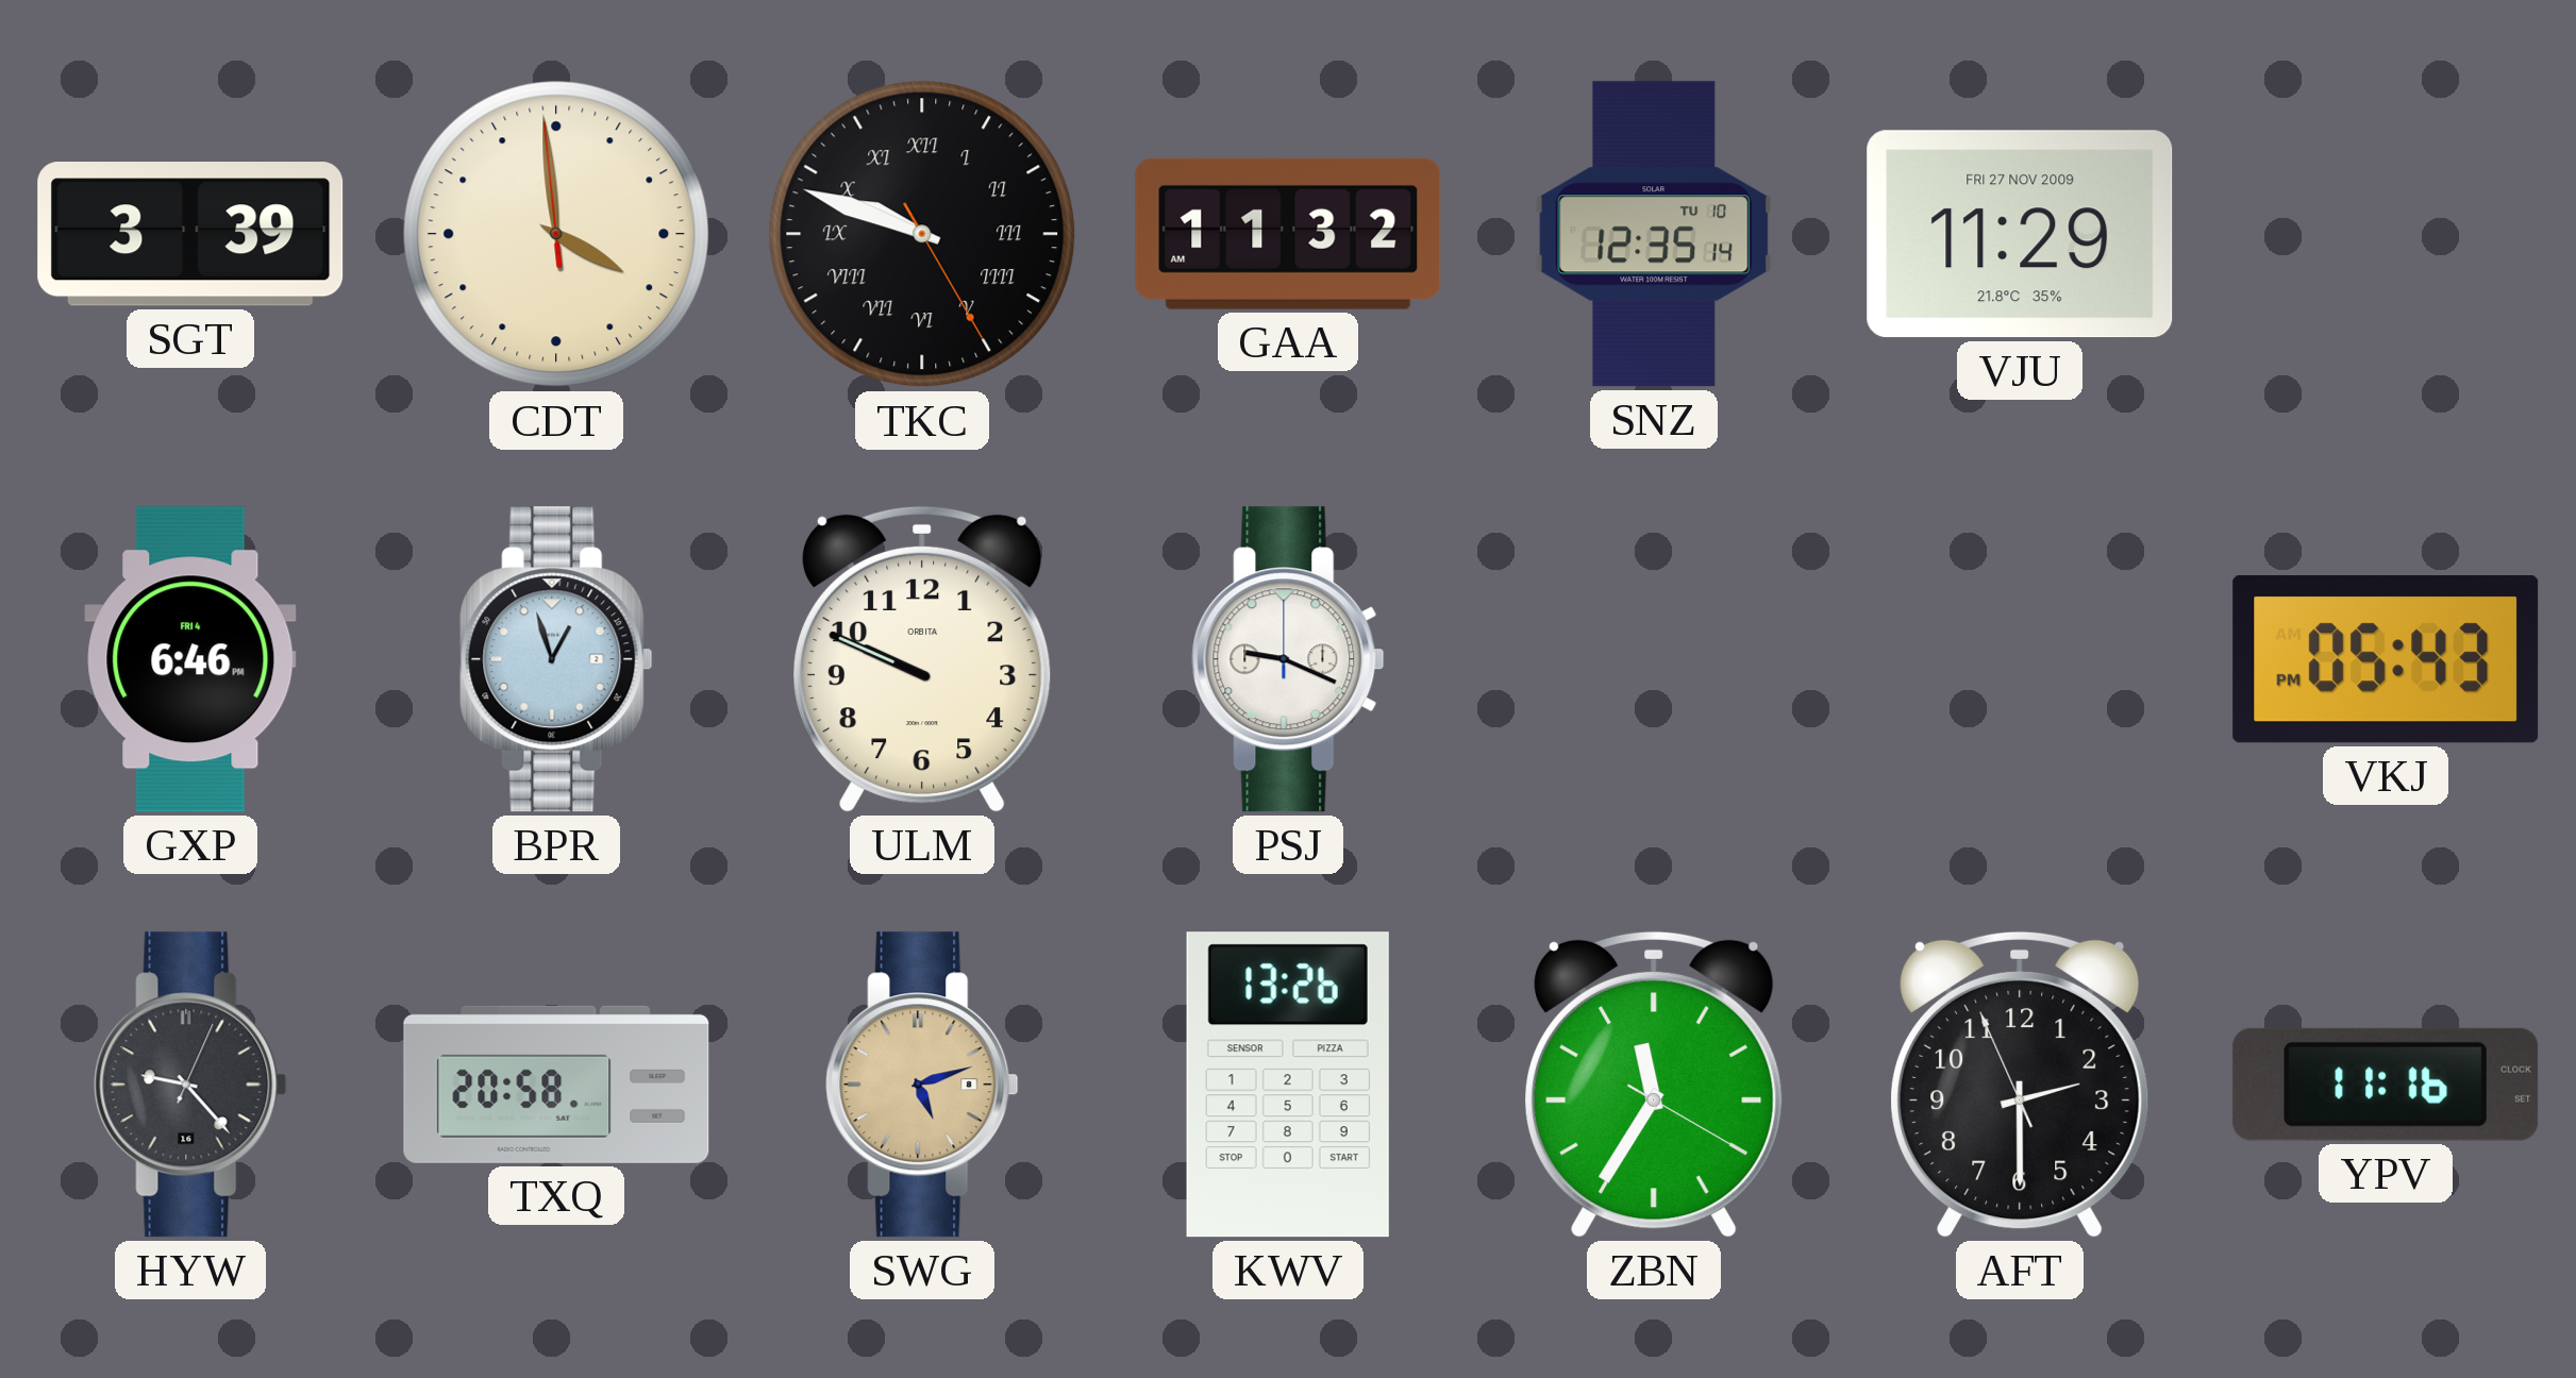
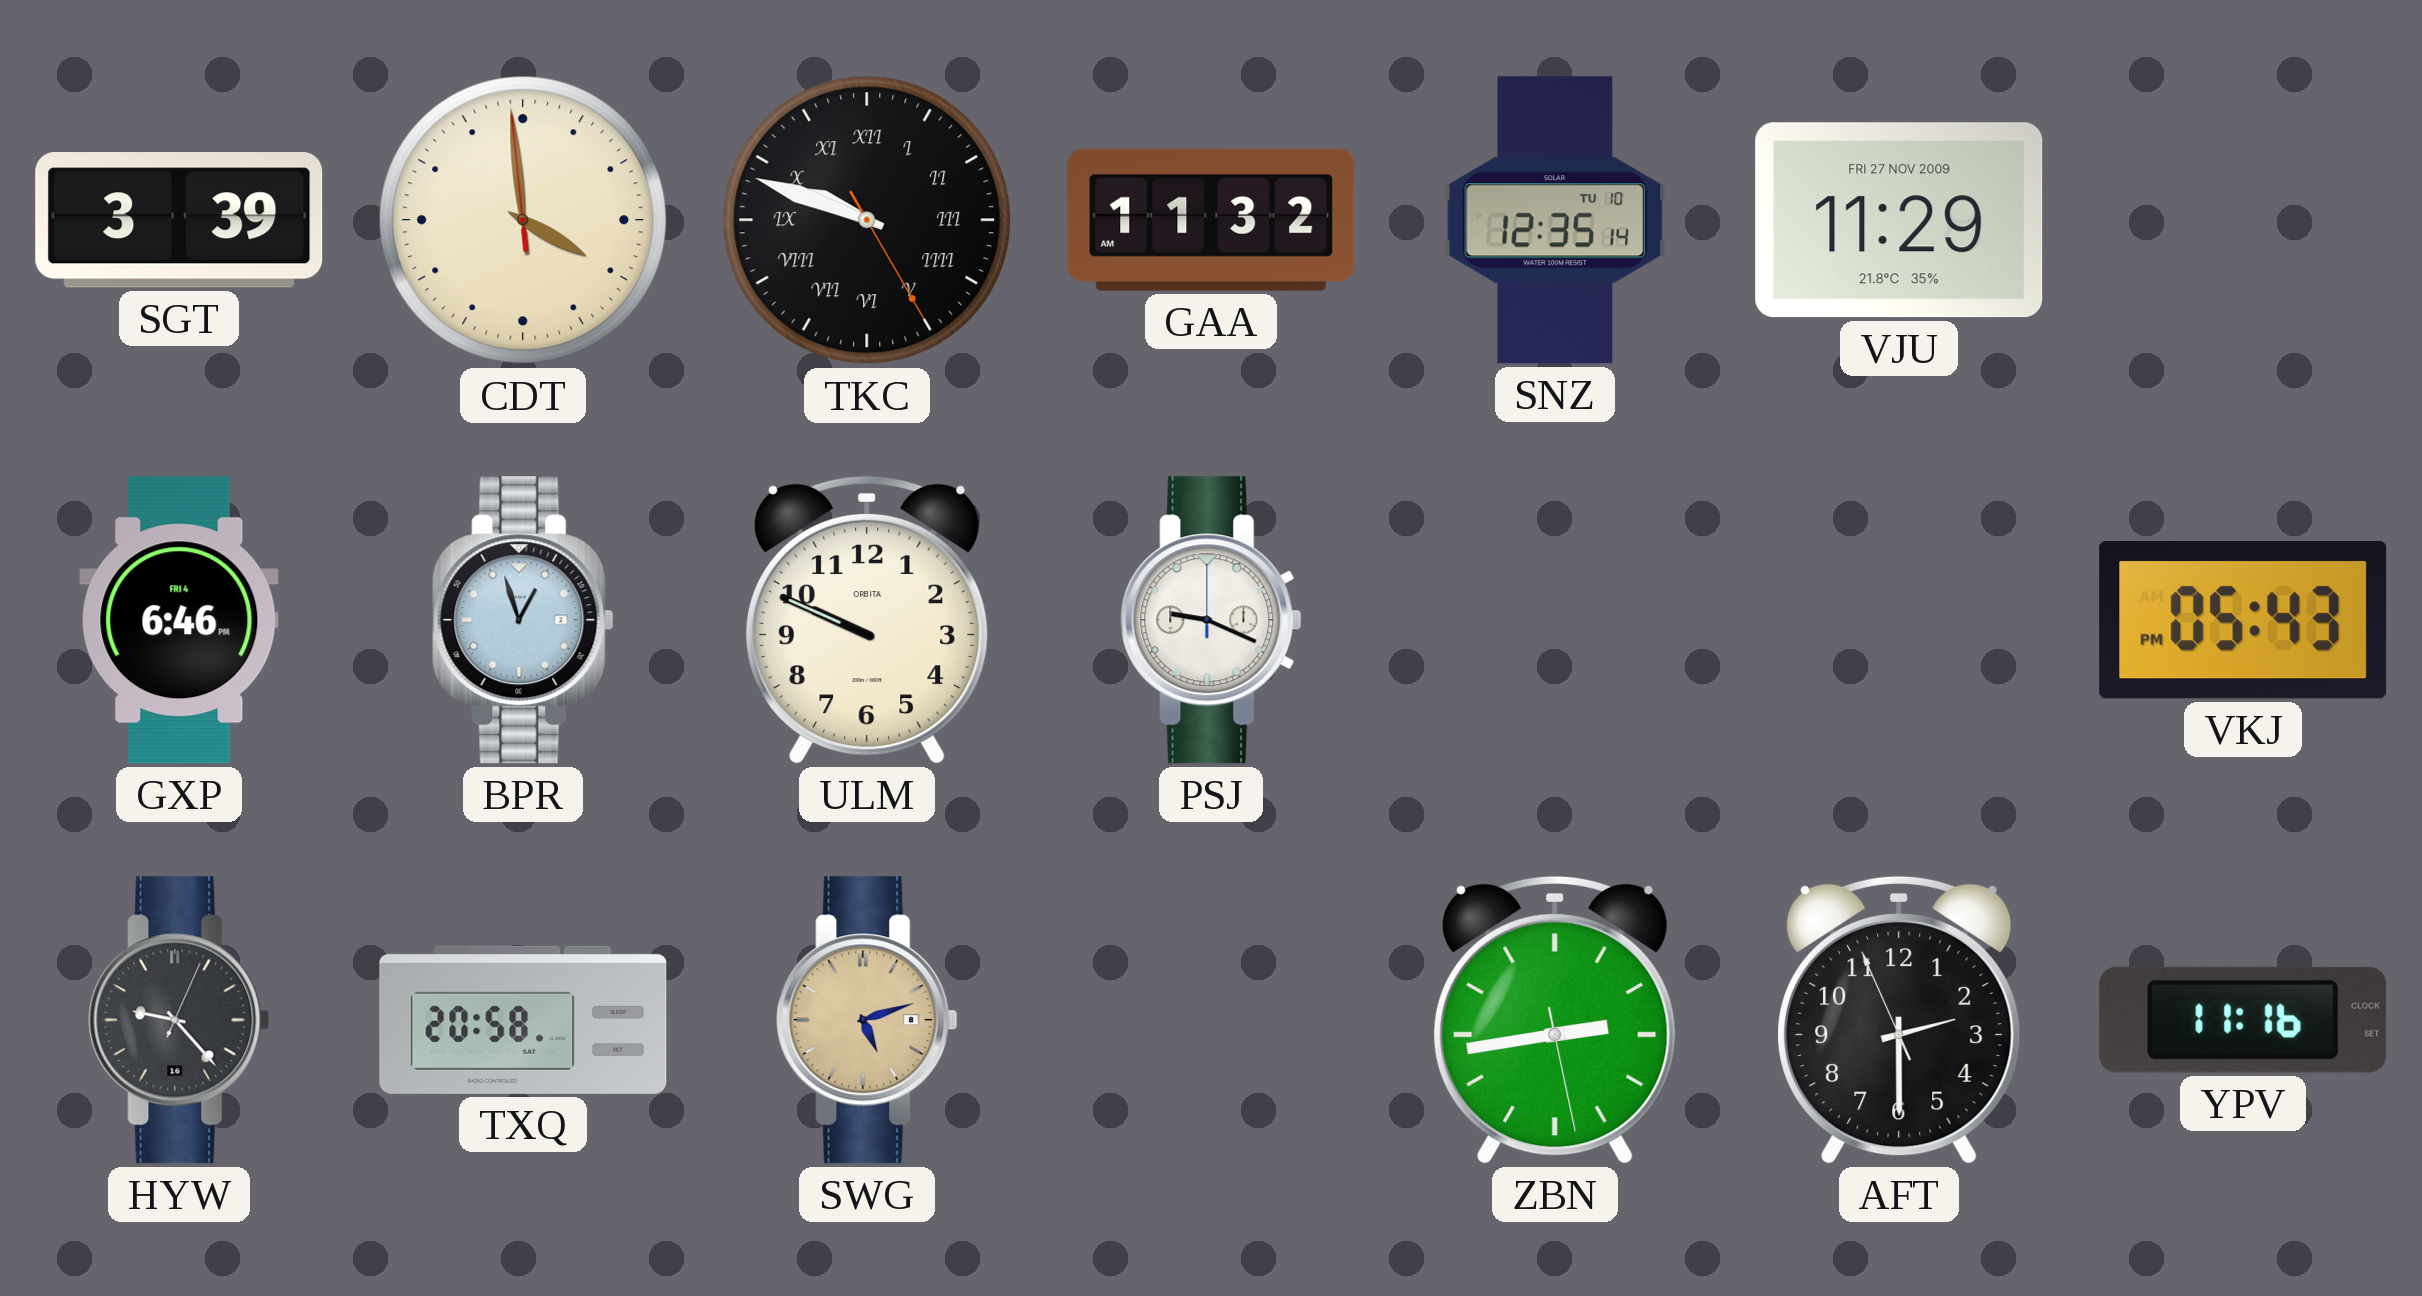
KWV: 13:26 -> none
ZBN: 11:35 -> 2:43
